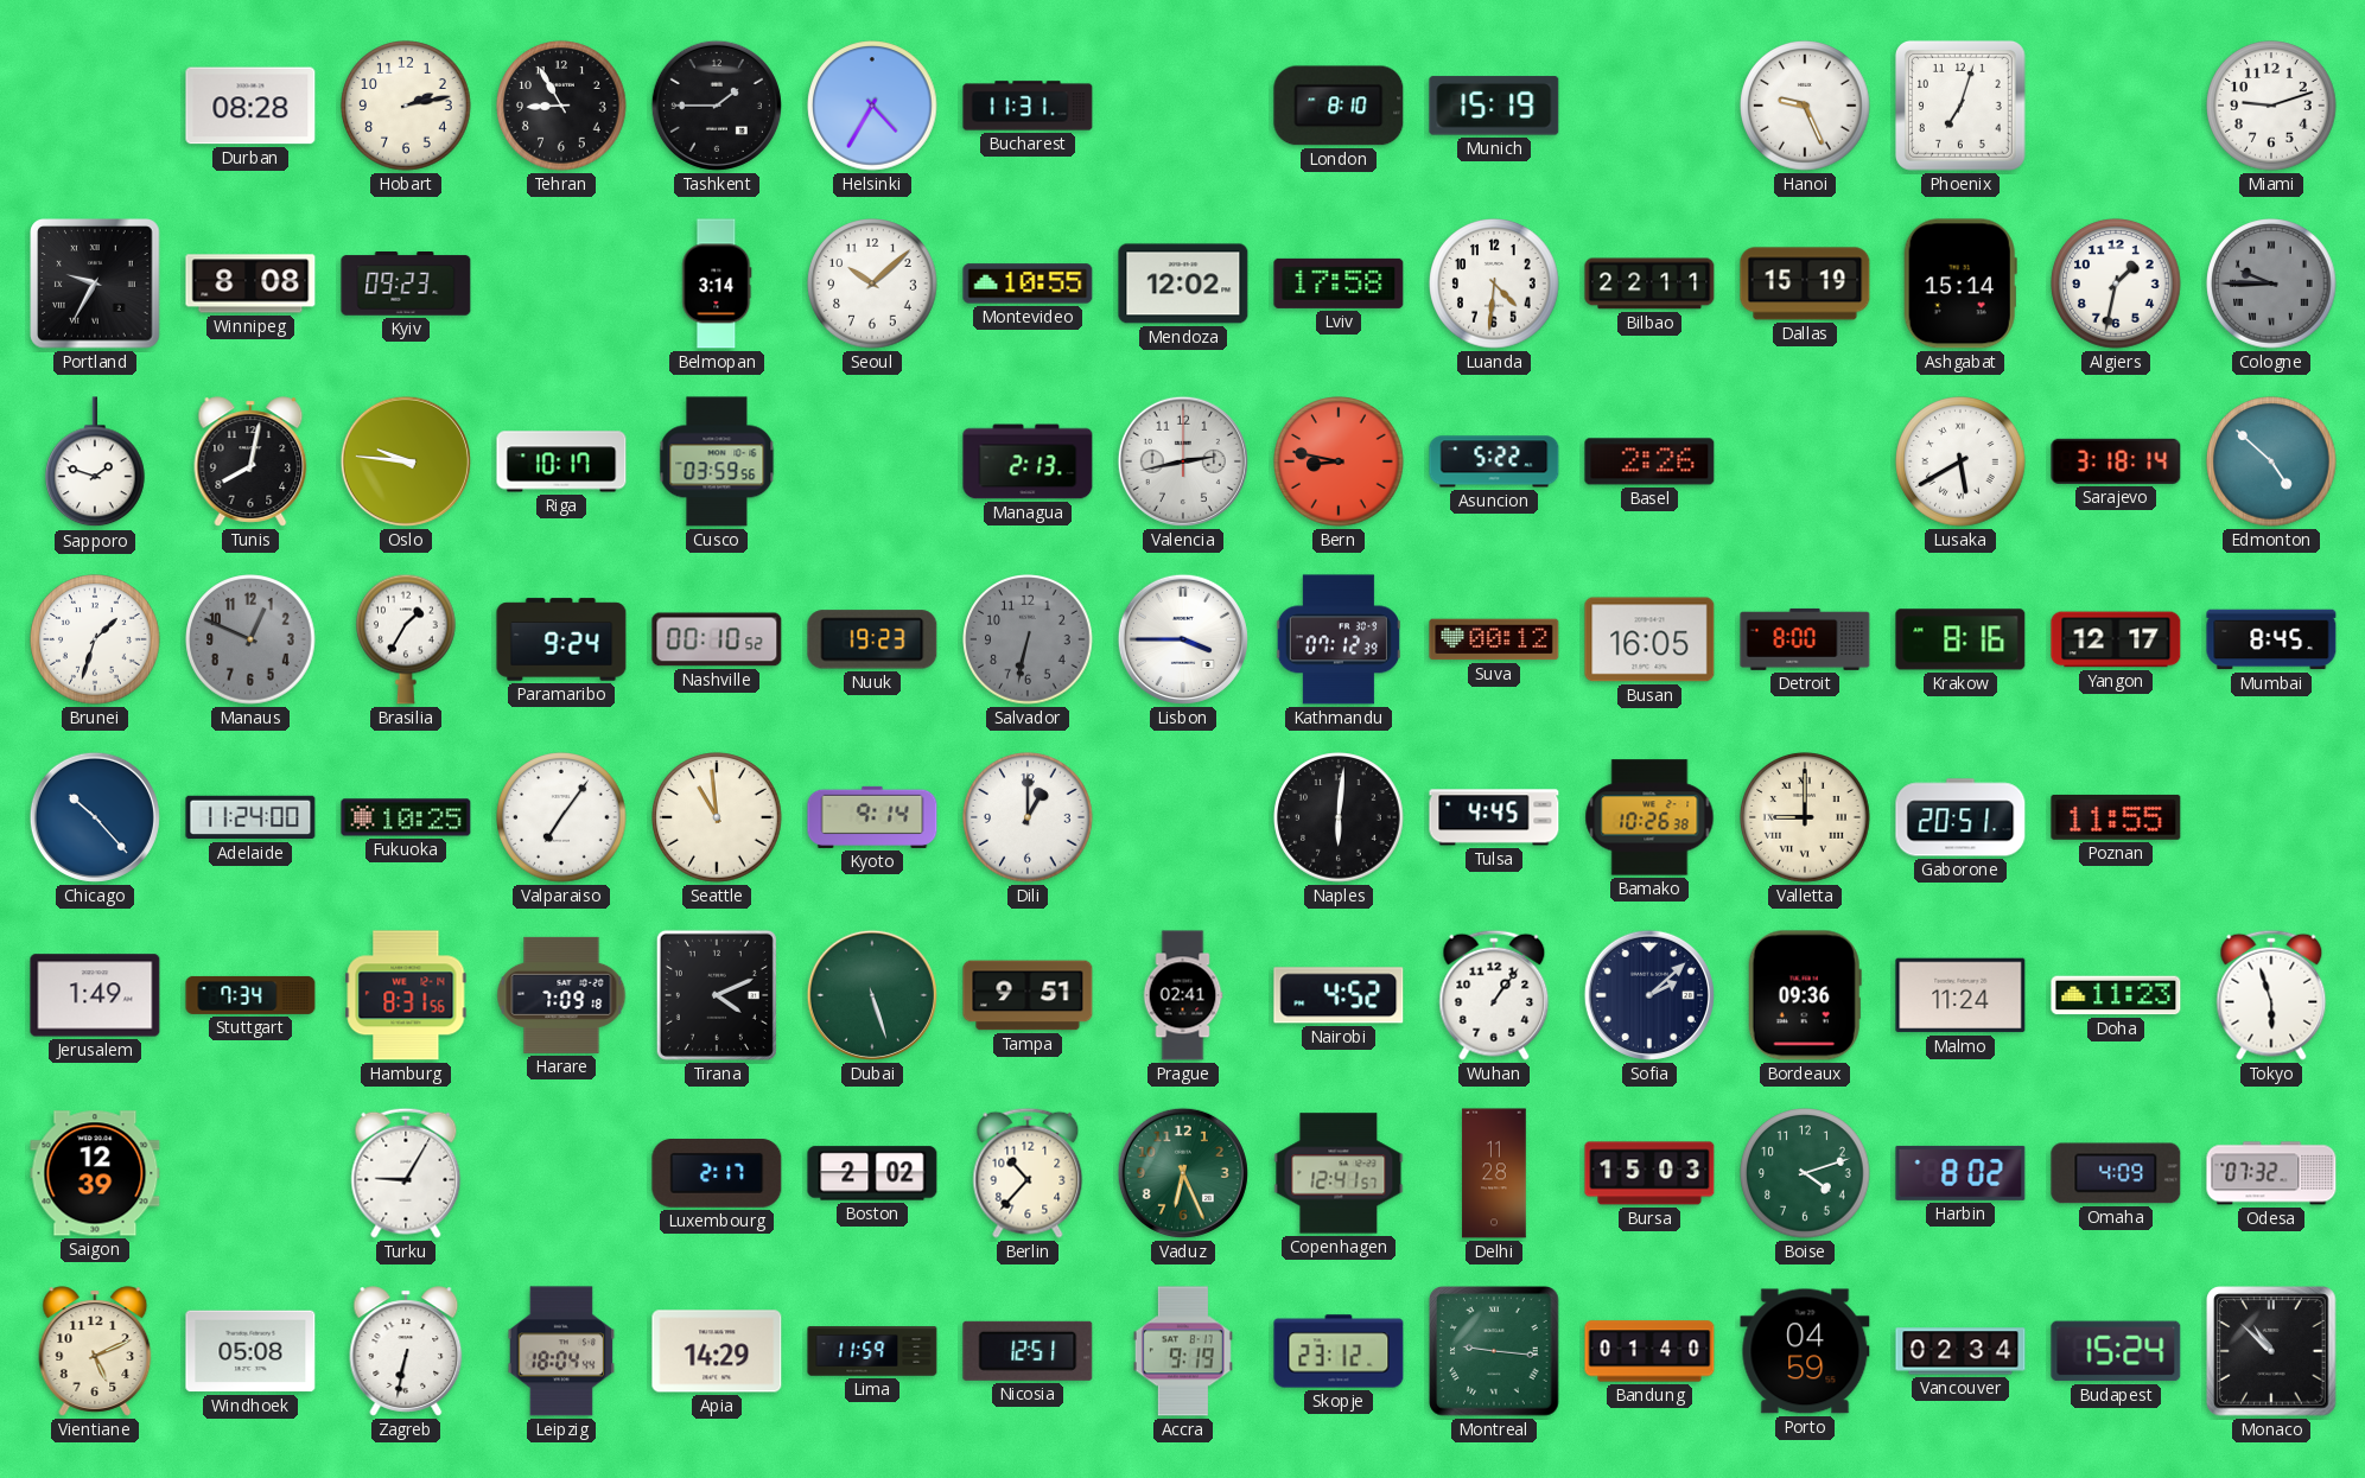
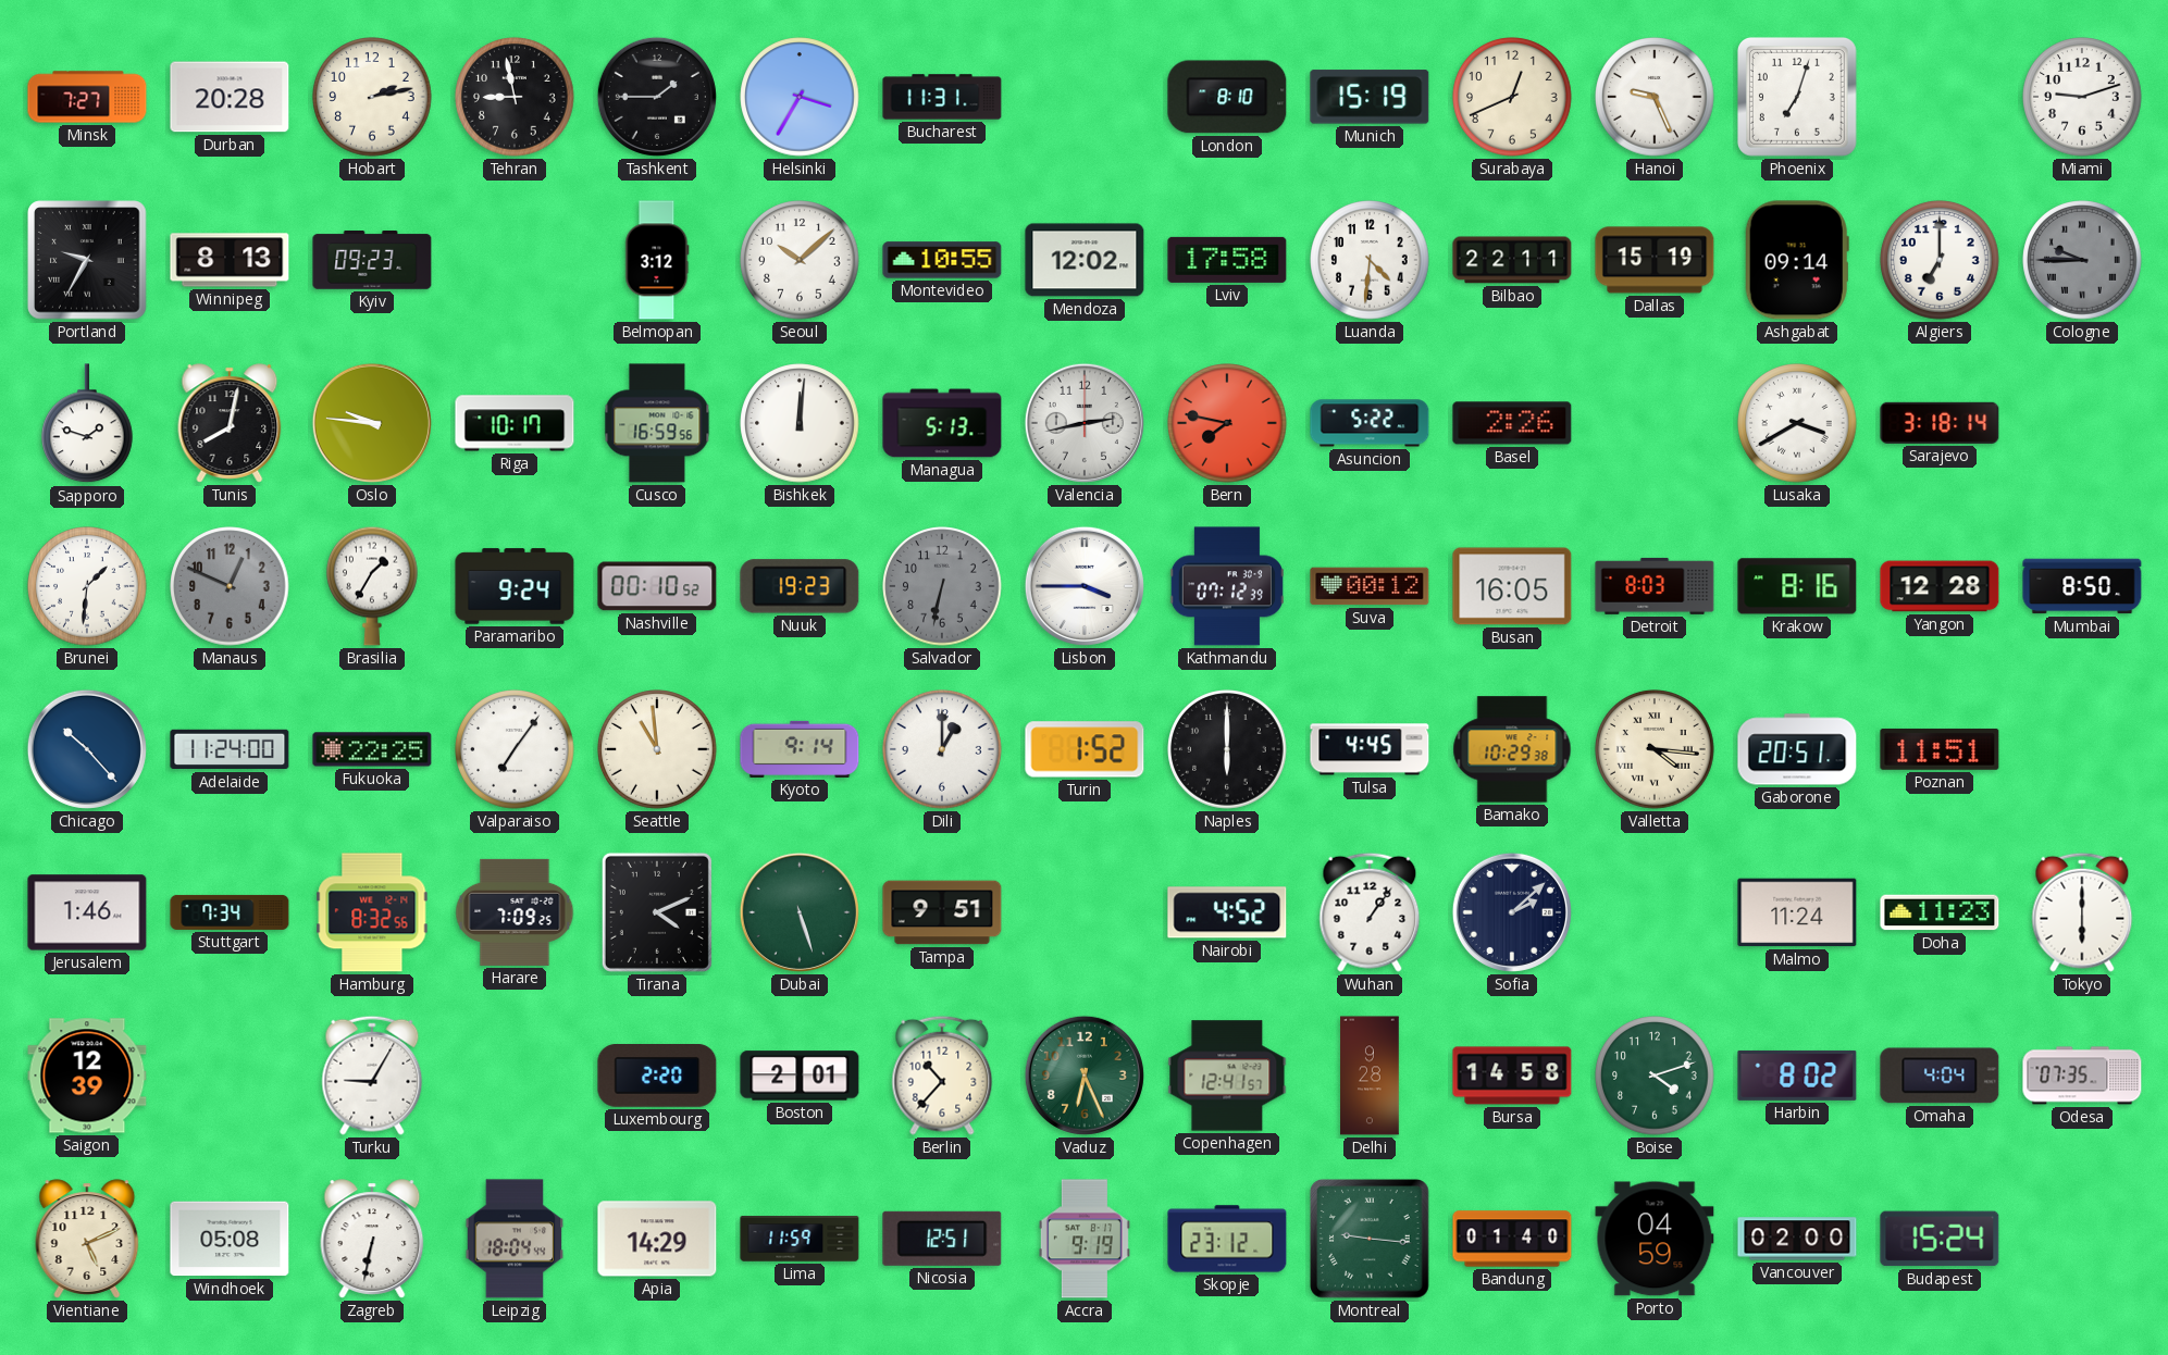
Minsk: none -> 7:27
Durban: 08:28 -> 20:28
Tehran: 8:55 -> 8:58
Helsinki: 4:35 -> 3:35
Surabaya: none -> 12:41
Winnipeg: 8:08 -> 8:13
Belmopan: 3:14 -> 3:12
Ashgabat: 15:14 -> 09:14
Algiers: 1:32 -> 7:00
Cusco: 03:59 -> 16:59
Bishkek: none -> 12:01
Managua: 2:13 -> 5:13
Bern: 8:47 -> 7:47
Lusaka: 5:40 -> 3:40
Edmonton: 4:52 -> none
Brunei: 1:33 -> 1:31
Detroit: 8:00 -> 8:03
Yangon: 12:17 -> 12:28
Mumbai: 8:45 -> 8:50
Fukuoka: 10:25 -> 22:25
Turin: none -> 1:52
Naples: 6:01 -> 6:00
Bamako: 10:26 -> 10:29
Valletta: 9:00 -> 4:16
Poznan: 11:55 -> 11:51
Jerusalem: 1:49 -> 1:46
Hamburg: 8:31 -> 8:32
Harare: 7:09:18 -> 7:09:25
Prague: 02:41 -> none
Bordeaux: 09:36 -> none
Tokyo: 5:57 -> 6:00
Luxembourg: 2:17 -> 2:20
Boston: 2:02 -> 2:01
Delhi: 11:28 -> 9:28
Bursa: 15:03 -> 14:58
Omaha: 4:09 -> 4:04
Odesa: 07:32 -> 07:35
Vancouver: 02:34 -> 02:00
Monaco: 10:52 -> none
